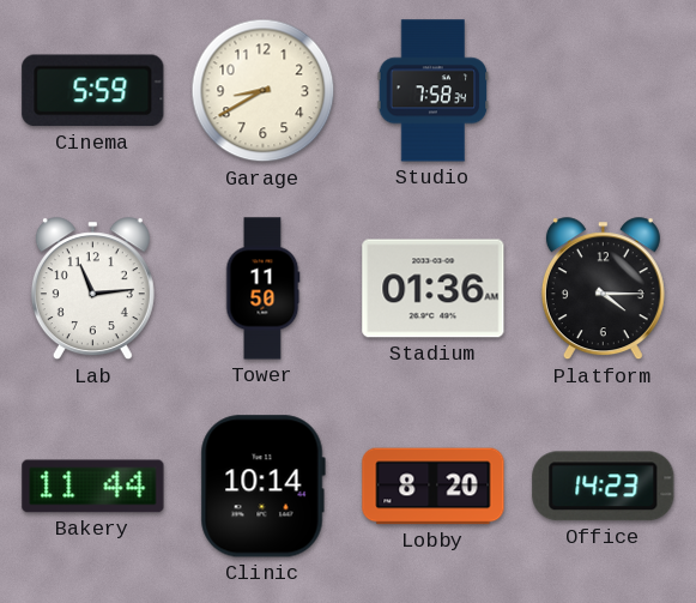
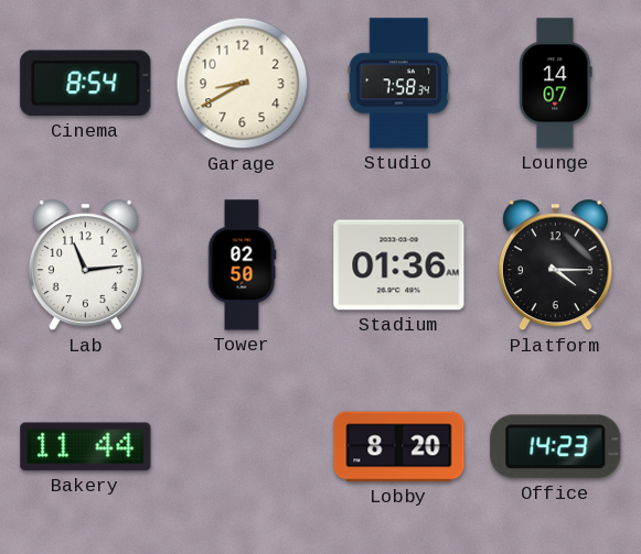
Cinema: 5:59 -> 8:54
Lounge: none -> 14:07
Tower: 11:50 -> 02:50
Clinic: 10:14 -> none
